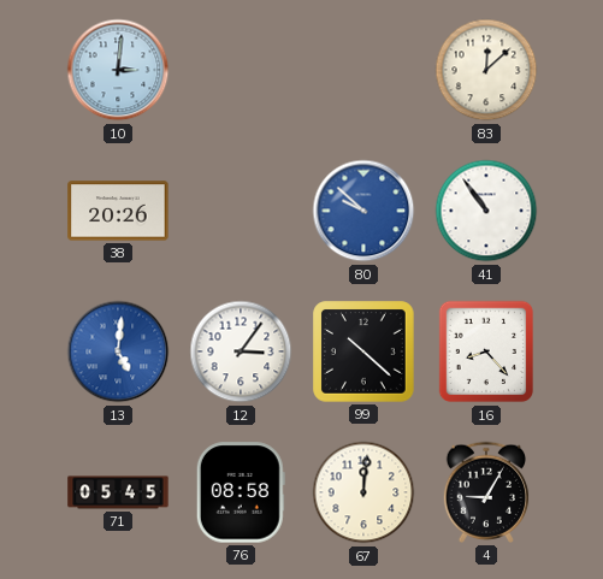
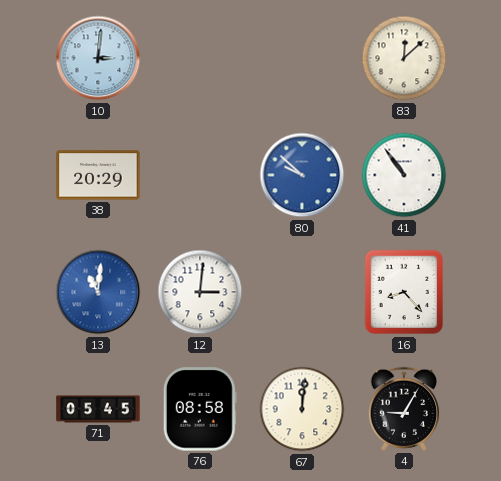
38: 20:26 -> 20:29
13: 5:01 -> 11:01
12: 3:06 -> 3:01
99: 10:22 -> none
